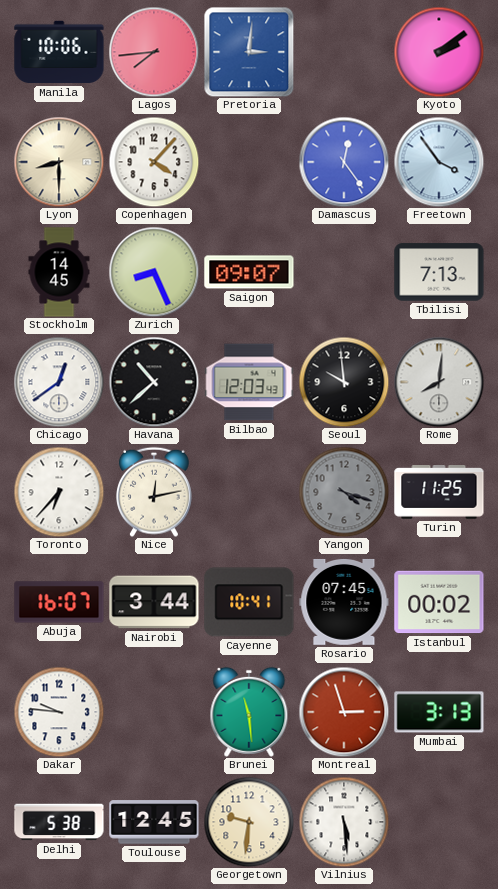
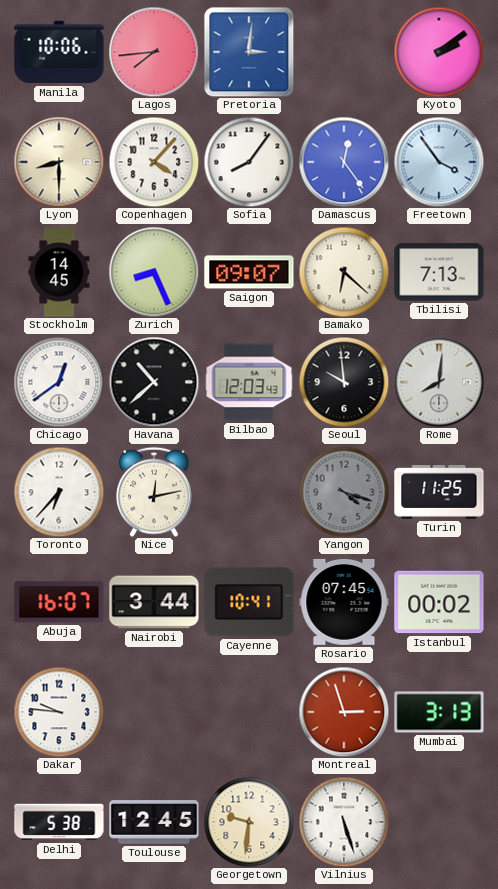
Sofia: none -> 8:06
Bamako: none -> 6:22
Brunei: 11:29 -> none
Vilnius: 5:29 -> 5:27
